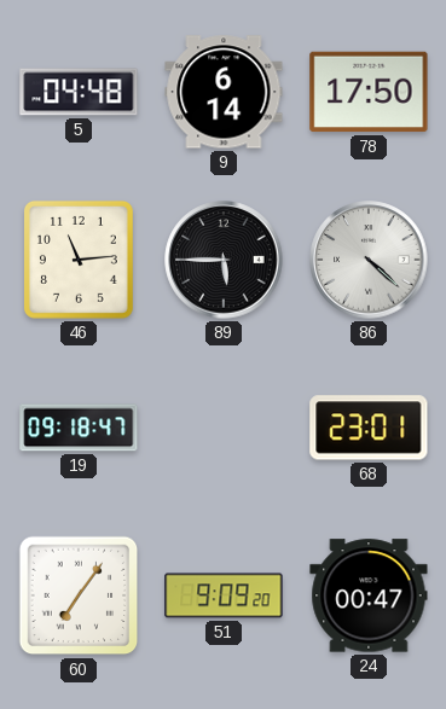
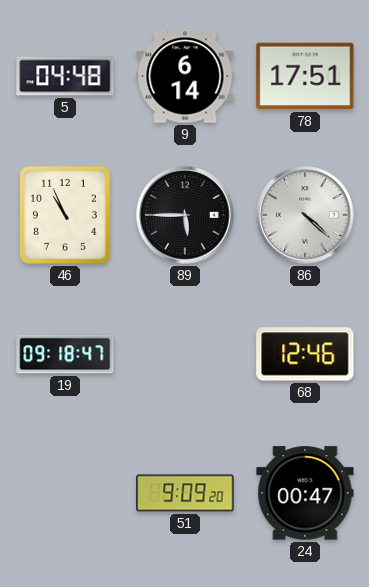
78: 17:50 -> 17:51
46: 11:14 -> 10:56
68: 23:01 -> 12:46
60: 7:06 -> none
